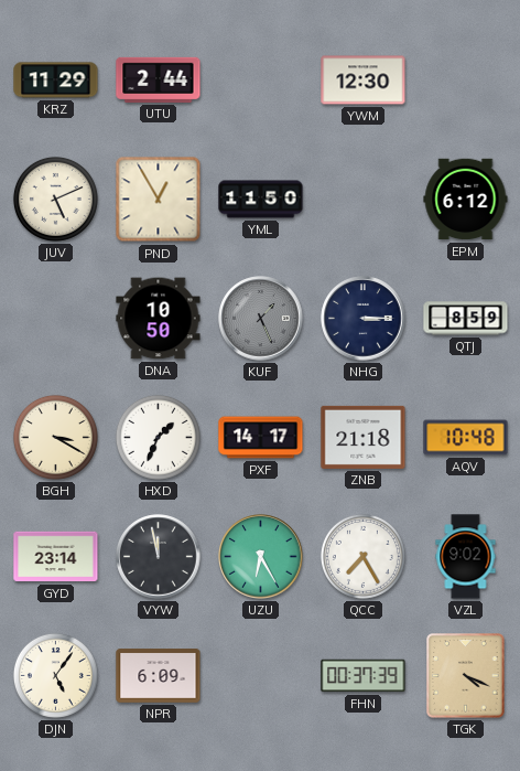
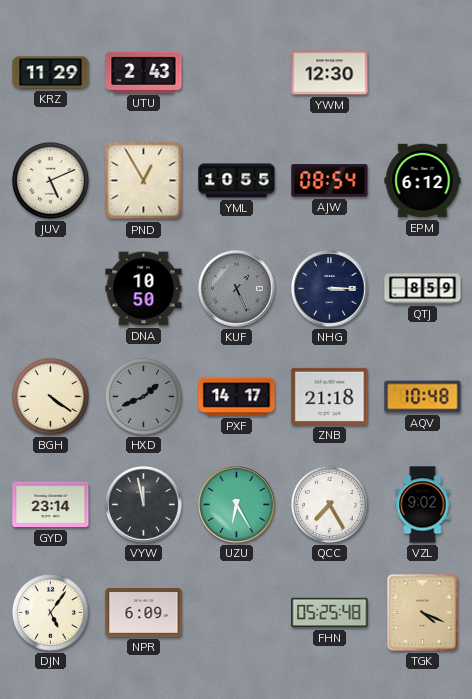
UTU: 2:44 -> 2:43
YML: 11:50 -> 10:55
AJW: none -> 08:54
BGH: 3:20 -> 4:21
HXD: 1:34 -> 1:41
HXD dial: white -> grey
FHN: 00:37 -> 05:25
